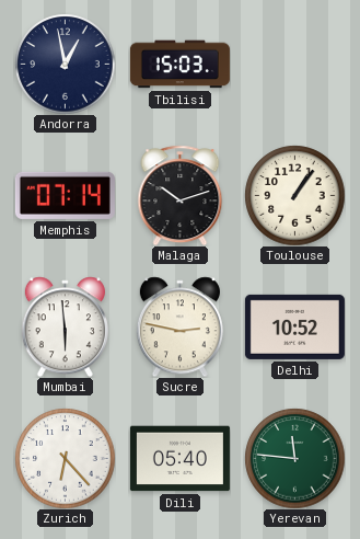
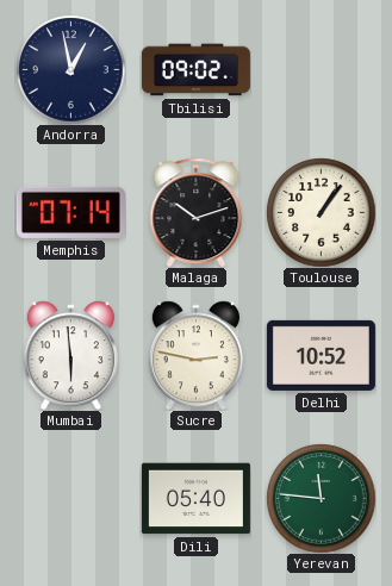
Tbilisi: 15:03 -> 09:02
Zurich: 6:23 -> none
